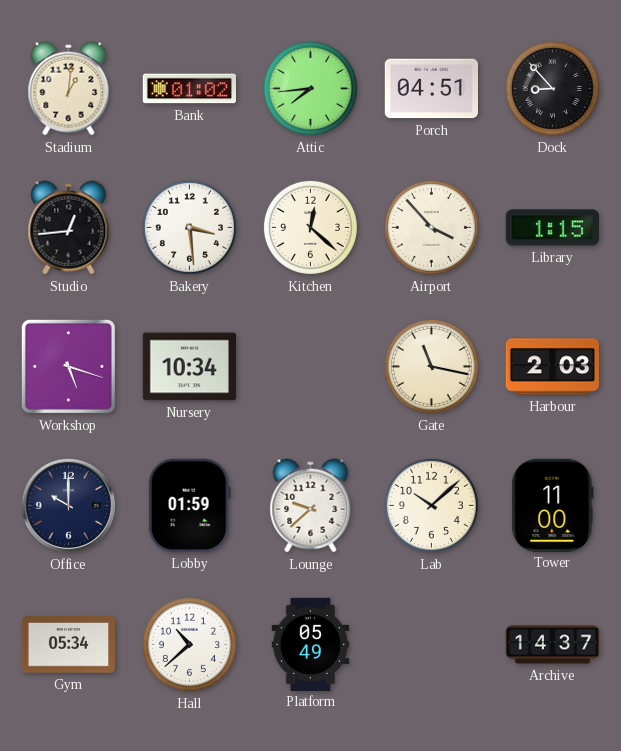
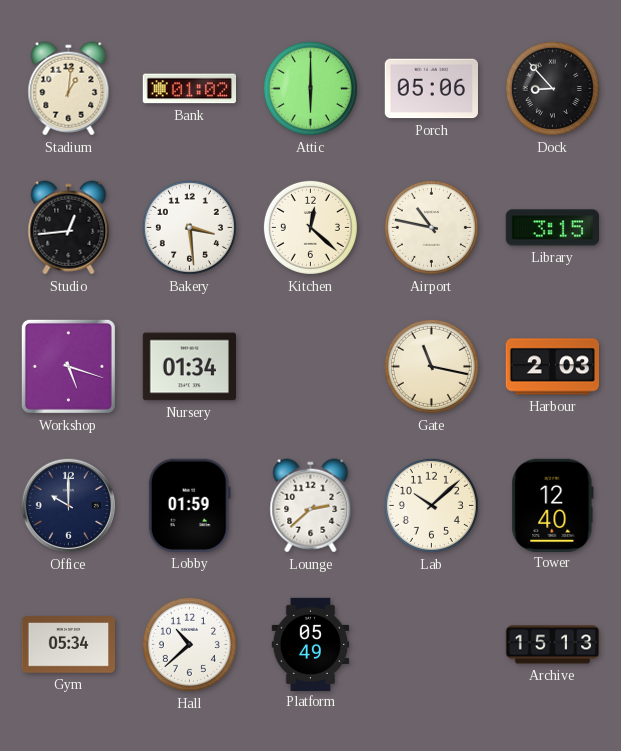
Attic: 7:44 -> 6:00
Porch: 04:51 -> 05:06
Airport: 3:53 -> 10:47
Library: 1:15 -> 3:15
Nursery: 10:34 -> 01:34
Lounge: 9:38 -> 2:38
Tower: 11:00 -> 12:40
Archive: 14:37 -> 15:13
